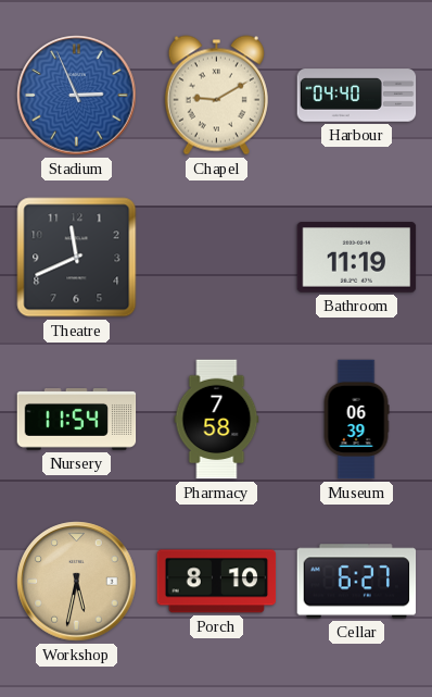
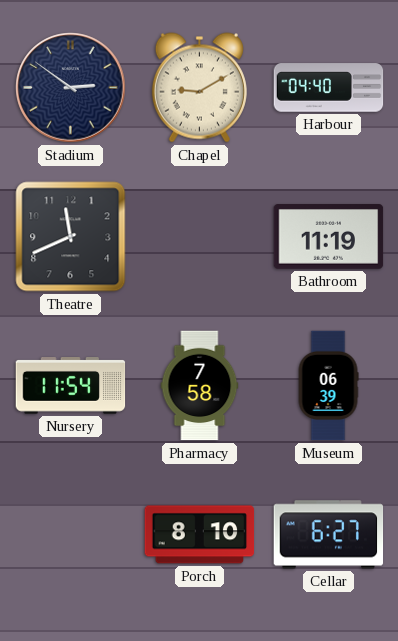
Stadium: 2:56 -> 2:51
Stadium dial: blue -> navy
Workshop: 5:32 -> none
